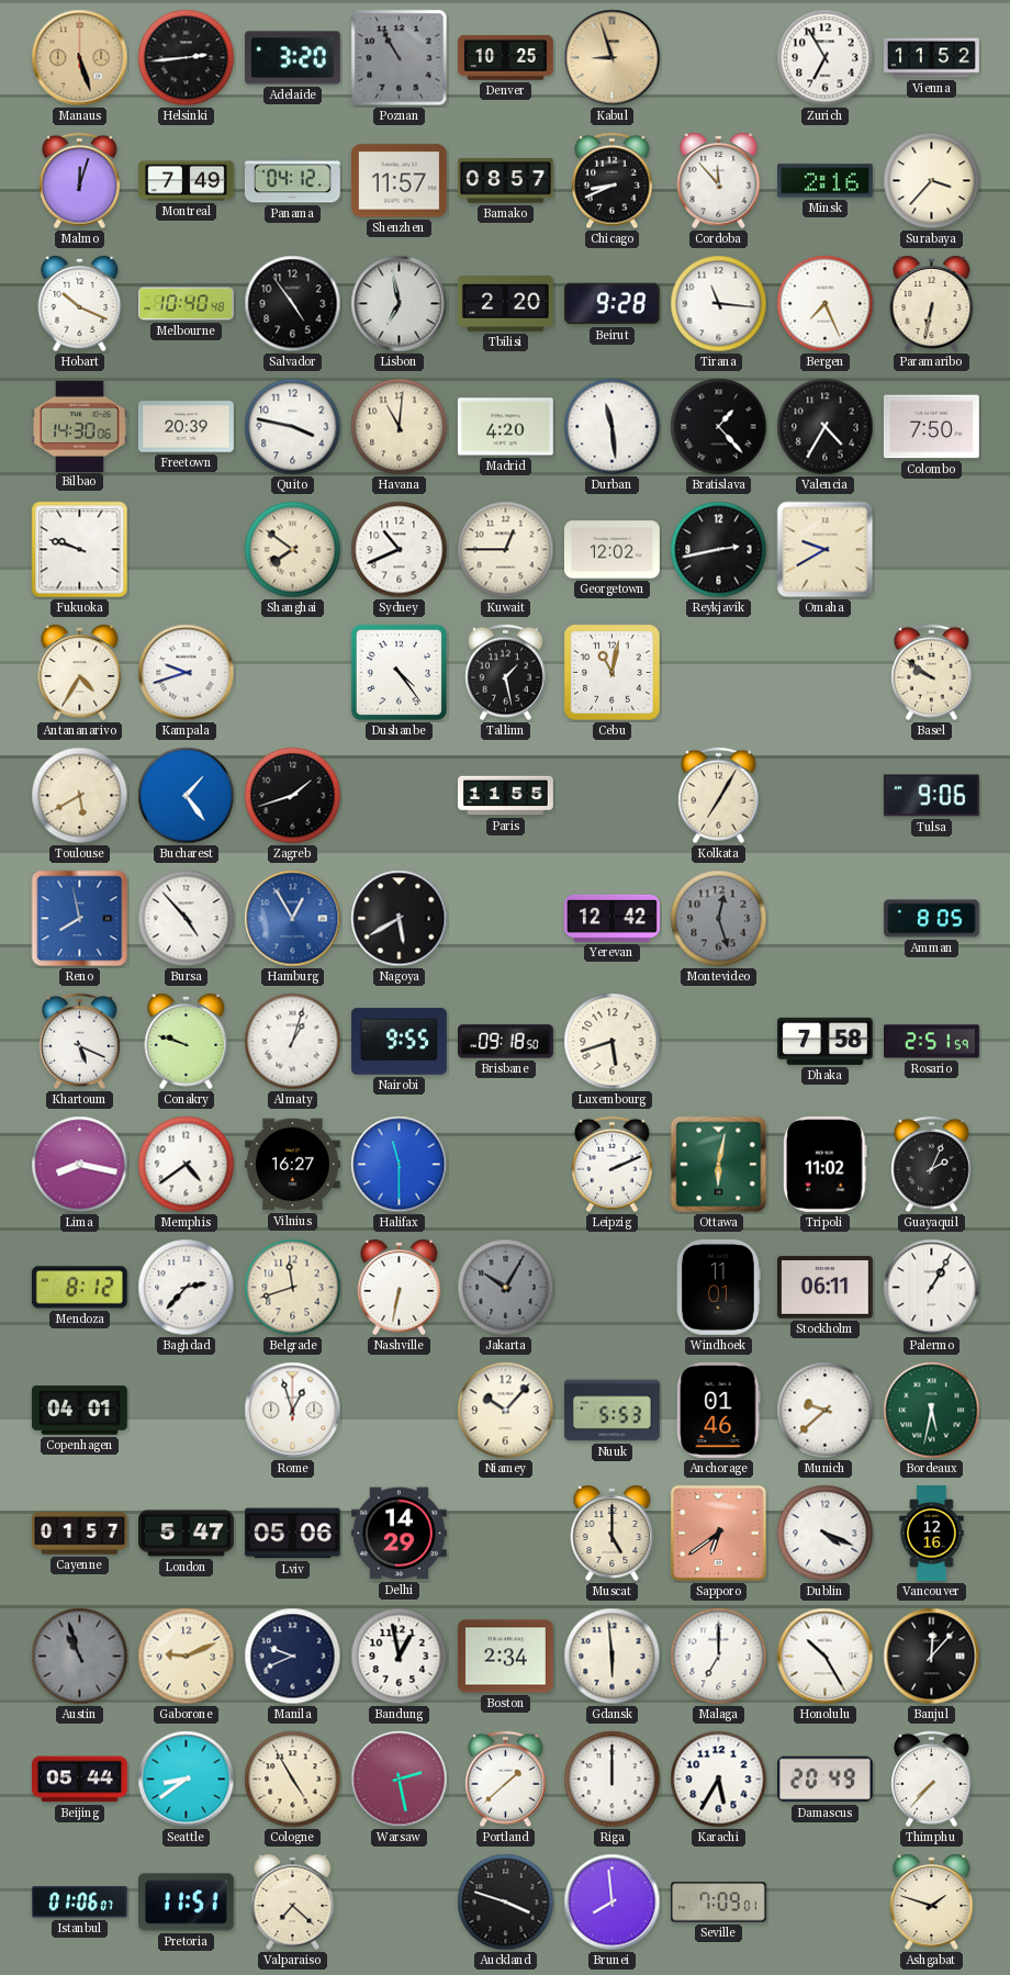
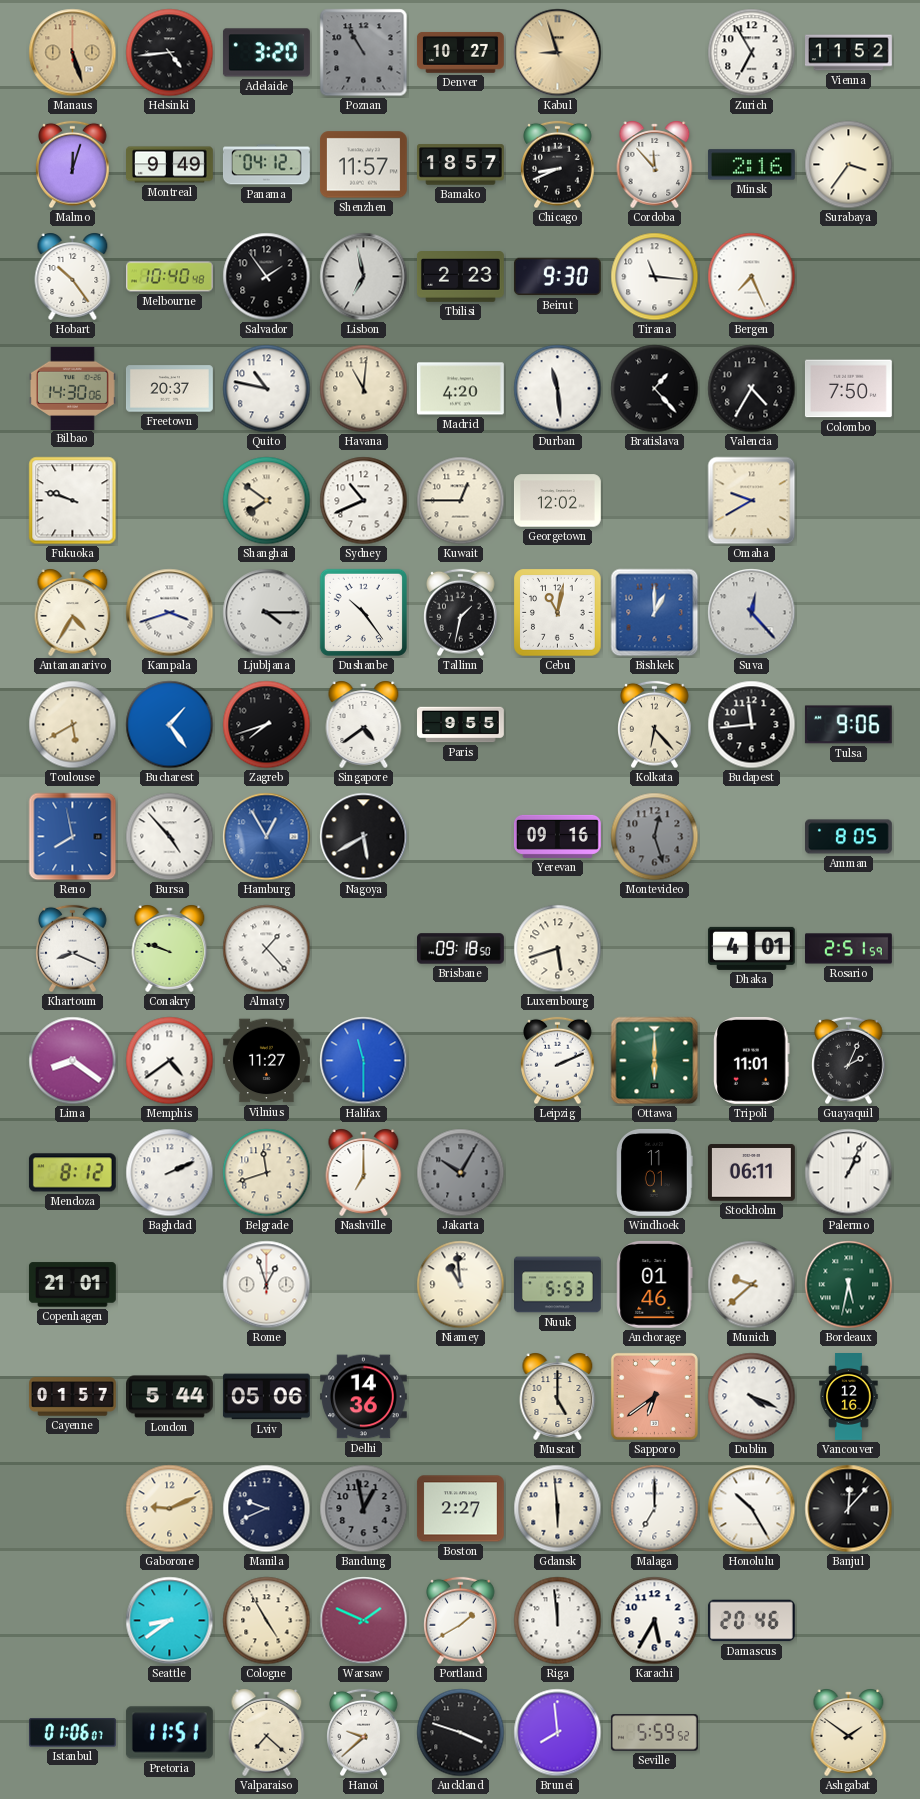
Helsinki: 2:44 -> 4:44
Denver: 10:25 -> 10:27
Montreal: 7:49 -> 9:49
Bamako: 08:57 -> 18:57
Surabaya: 3:37 -> 3:36
Hobart: 10:19 -> 10:24
Salvador: 4:54 -> 1:54
Tbilisi: 2:20 -> 2:23
Beirut: 9:28 -> 9:30
Paramaribo: 6:32 -> none
Freetown: 20:39 -> 20:37
Quito: 3:47 -> 10:47
Reykjavik: 2:43 -> none
Kampala: 9:42 -> 3:42
Ljubljana: none -> 4:15
Dushanbe: 4:24 -> 10:24
Tallinn: 1:28 -> 1:32
Bishkek: none -> 1:00
Suva: none -> 12:23
Basel: 9:51 -> none
Zagreb: 1:42 -> 7:42
Singapore: none -> 4:39
Paris: 11:55 -> 9:55
Kolkata: 7:05 -> 6:23
Budapest: none -> 11:44
Yerevan: 12:42 -> 09:16
Khartoum: 5:19 -> 8:19
Almaty: 1:03 -> 1:23
Nairobi: 9:55 -> none
Dhaka: 7:58 -> 4:01
Lima: 8:17 -> 8:21
Vilnius: 16:27 -> 11:27
Ottawa: 6:02 -> 6:00
Tripoli: 11:02 -> 11:01
Baghdad: 2:37 -> 2:11
Nashville: 6:32 -> 7:00
Palermo: 1:05 -> 1:04
Copenhagen: 04:01 -> 21:01
Niamey: 10:07 -> 10:59
London: 5:47 -> 5:44
Delhi: 14:29 -> 14:36
Austin: 10:57 -> none
Bandung dial: white -> grey
Boston: 2:34 -> 2:27
Beijing: 05:44 -> none
Warsaw: 2:28 -> 1:49
Portland: 1:38 -> 1:40
Riga: 12:00 -> 11:59
Damascus: 20:49 -> 20:46
Thimphu: 7:37 -> none
Hanoi: none -> 9:38
Seville: 7:09 -> 5:59
Ashgabat: 1:48 -> 1:51
